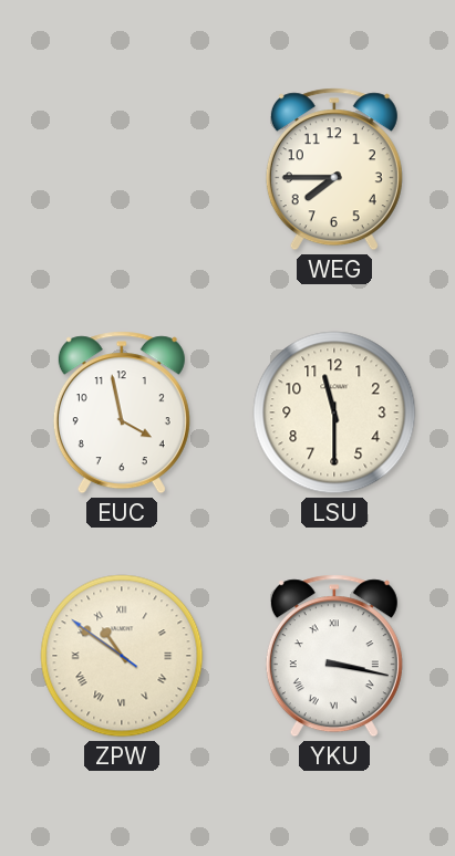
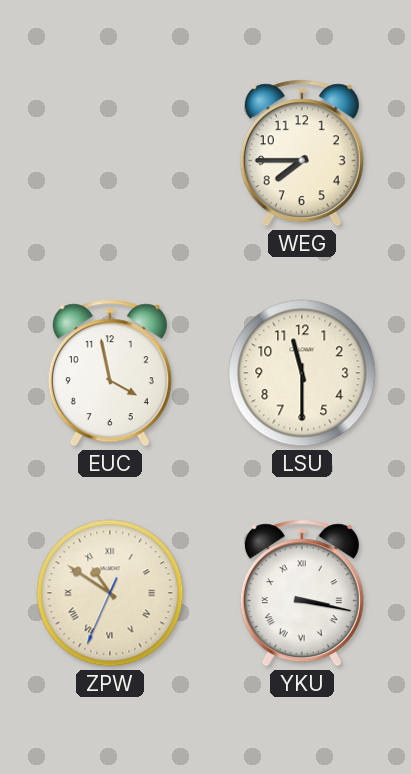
ZPW: 10:50:51 -> 10:50:34
